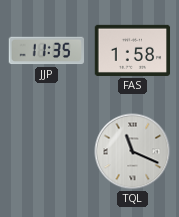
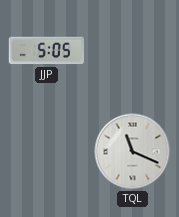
JJP: 11:35 -> 5:05
FAS: 1:58 -> none
